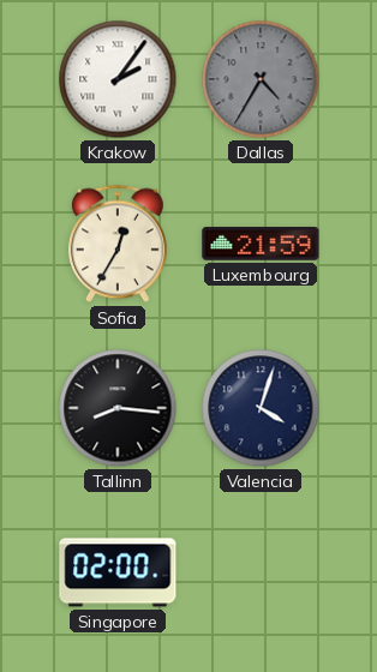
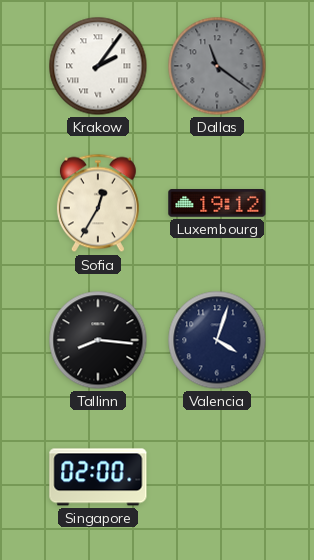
Dallas: 4:35 -> 11:21
Luxembourg: 21:59 -> 19:12
